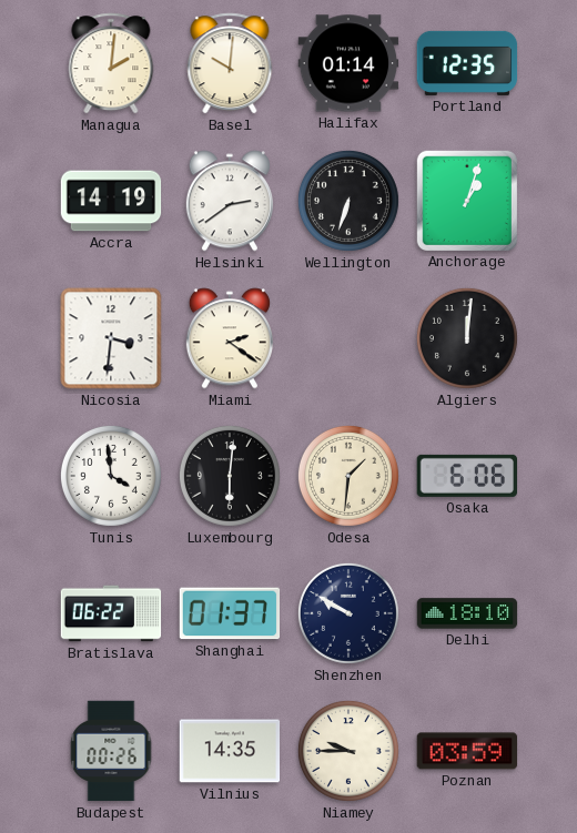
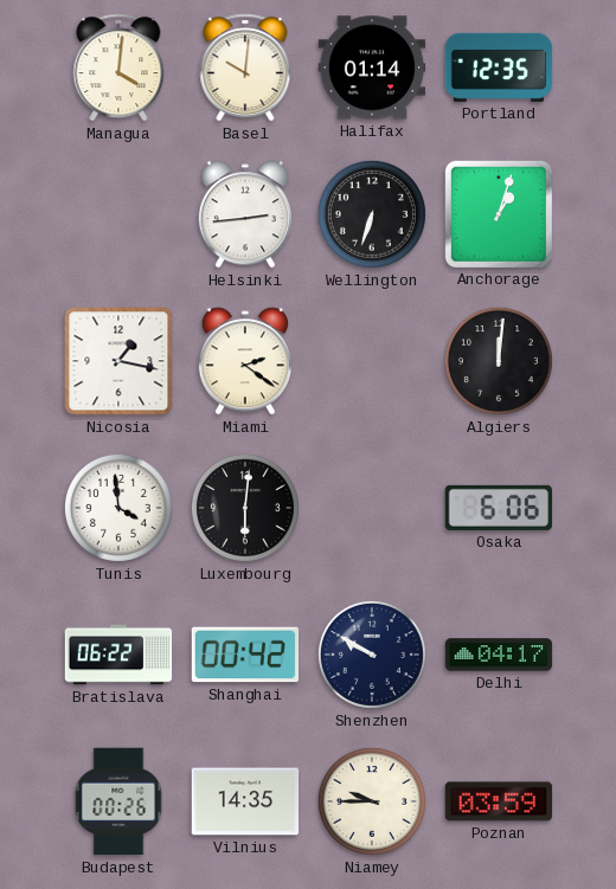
Managua: 2:01 -> 4:01
Accra: 14:19 -> none
Helsinki: 2:39 -> 2:44
Nicosia: 3:31 -> 1:17
Odesa: 1:31 -> none
Shanghai: 01:37 -> 00:42
Delhi: 18:10 -> 04:17
